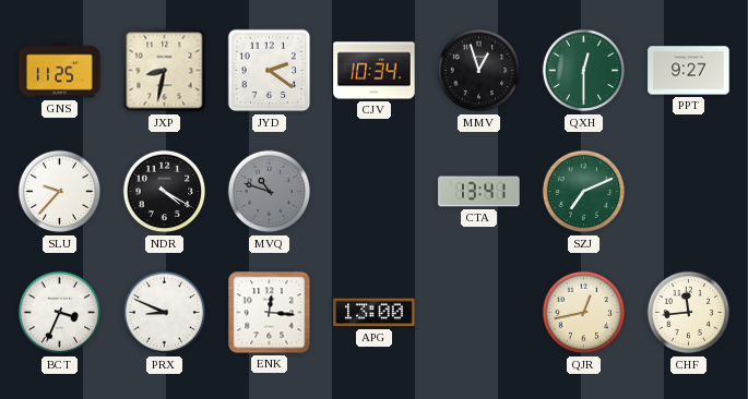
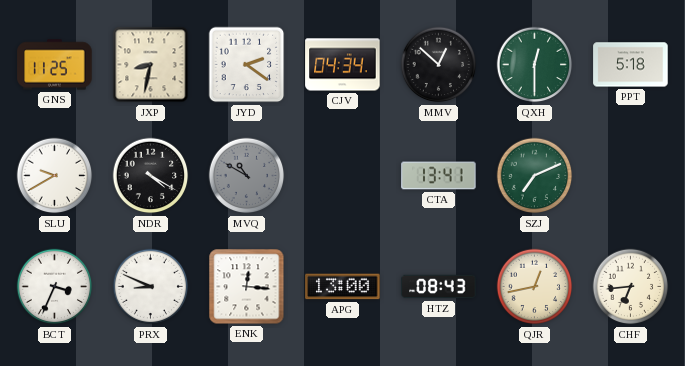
CJV: 10:34 -> 04:34
MMV: 12:57 -> 12:52
PPT: 9:27 -> 5:18
SLU: 9:37 -> 9:40
MVQ: 10:48 -> 10:50
HTZ: none -> 08:43
CHF: 11:44 -> 6:44
